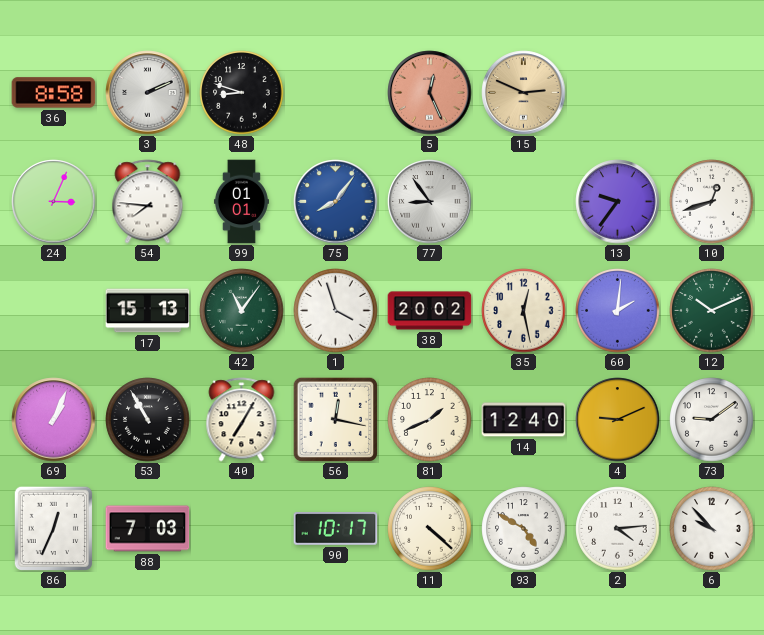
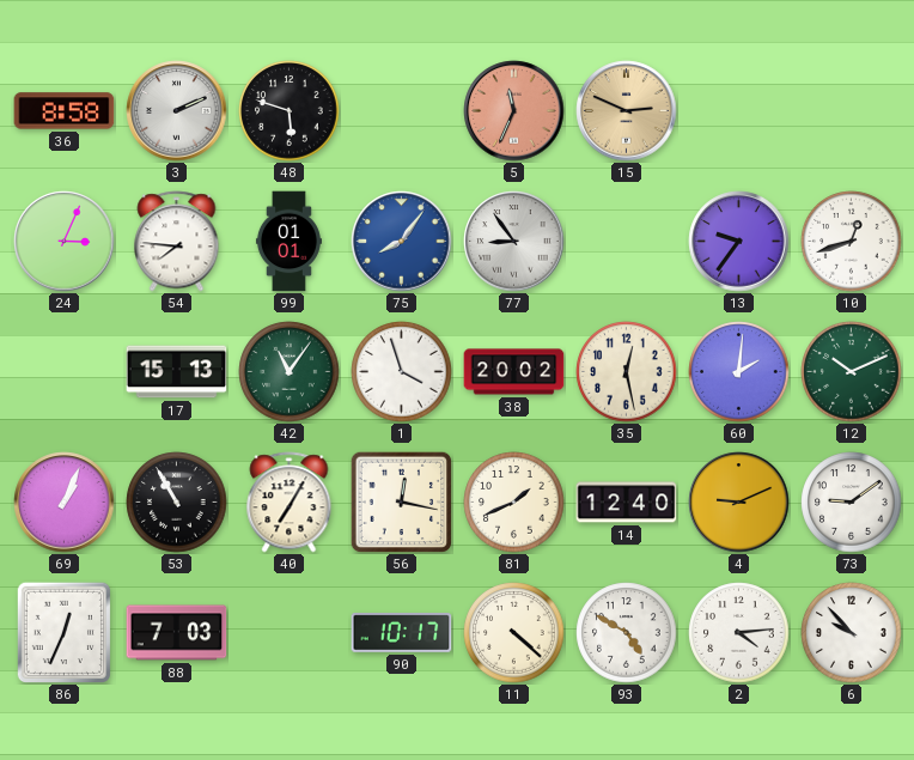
48: 8:48 -> 5:48
5: 12:26 -> 11:34
